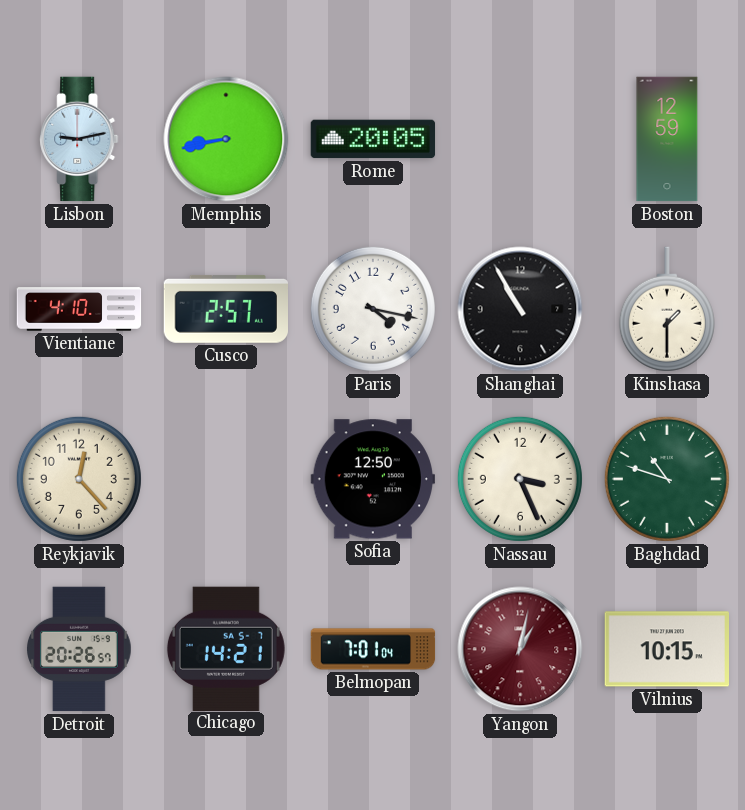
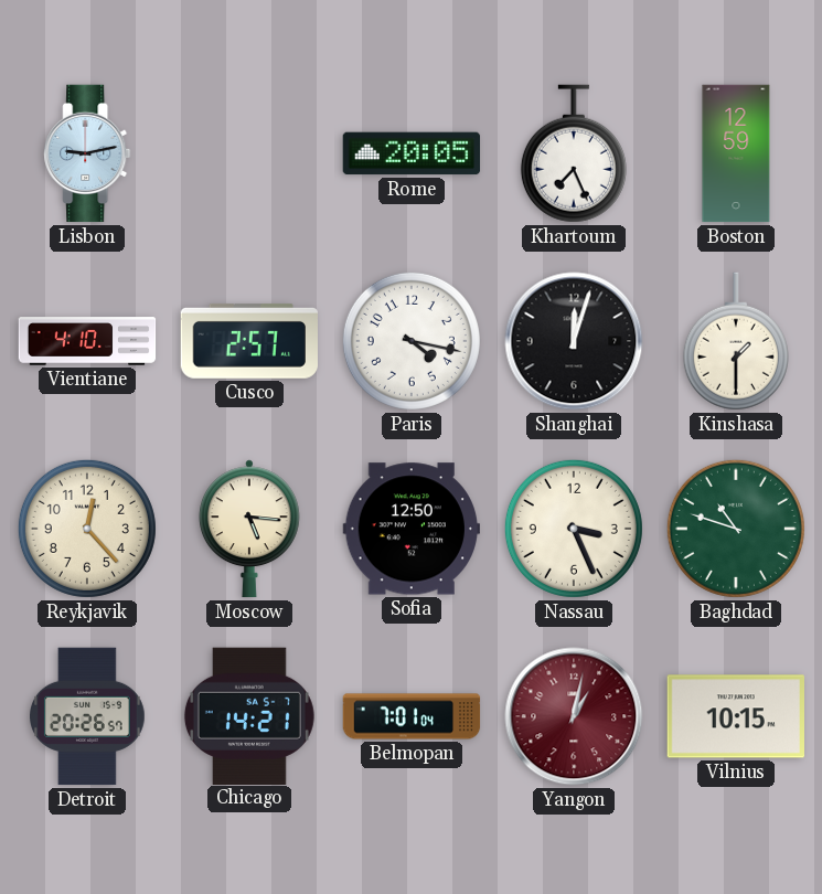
Memphis: 8:43 -> none
Khartoum: none -> 7:26
Shanghai: 10:55 -> 12:03
Moscow: none -> 5:16
